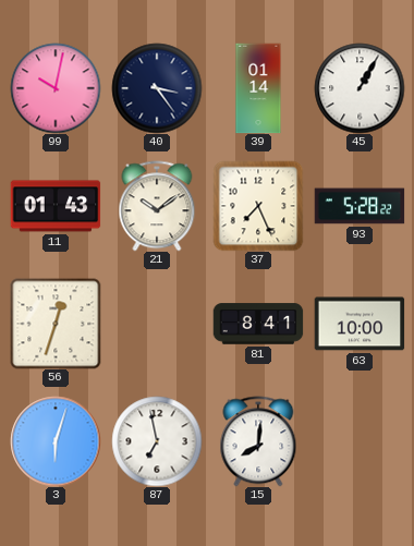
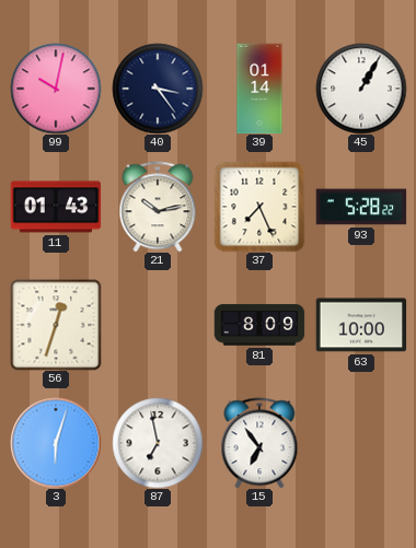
21: 10:09 -> 10:13
81: 8:41 -> 8:09
15: 8:01 -> 6:54
